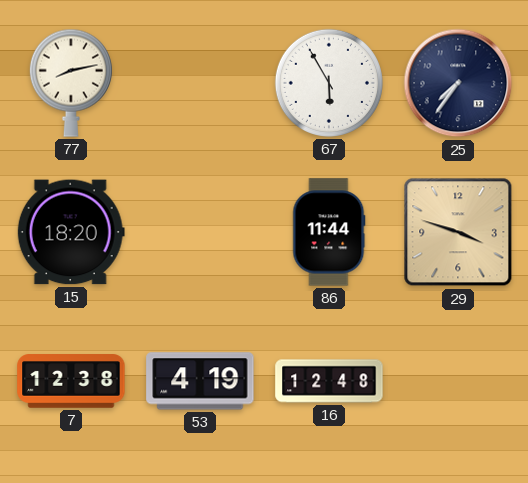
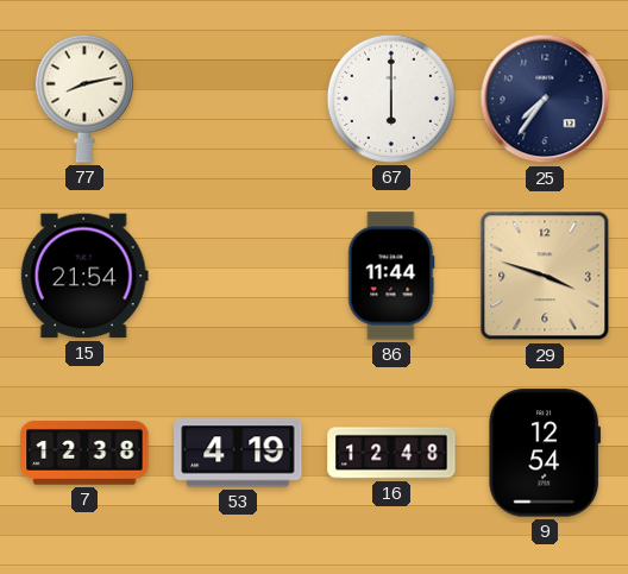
67: 5:55 -> 6:00
15: 18:20 -> 21:54
9: none -> 12:54
